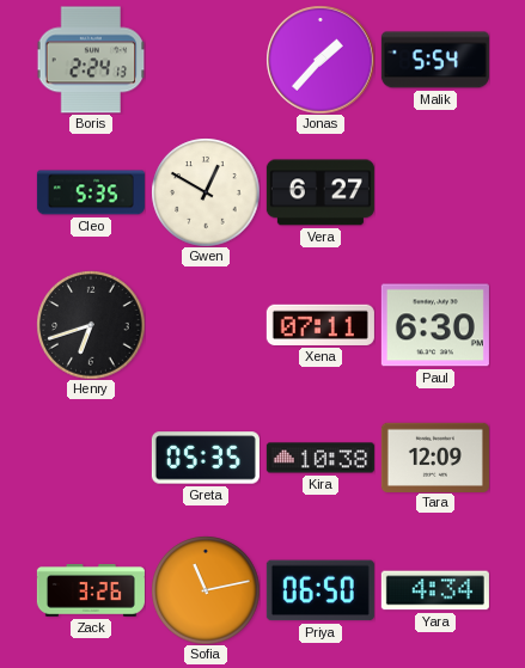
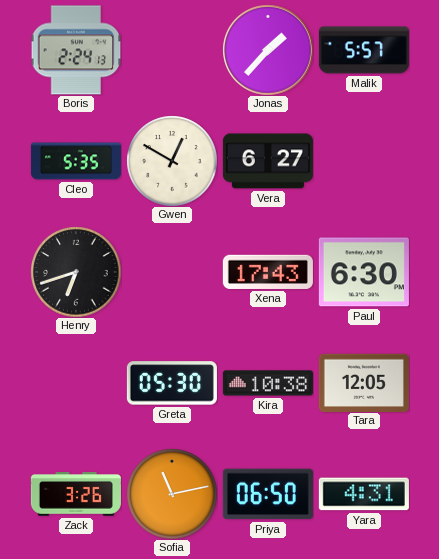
Malik: 5:54 -> 5:57
Xena: 07:11 -> 17:43
Greta: 05:35 -> 05:30
Tara: 12:09 -> 12:05
Yara: 4:34 -> 4:31
